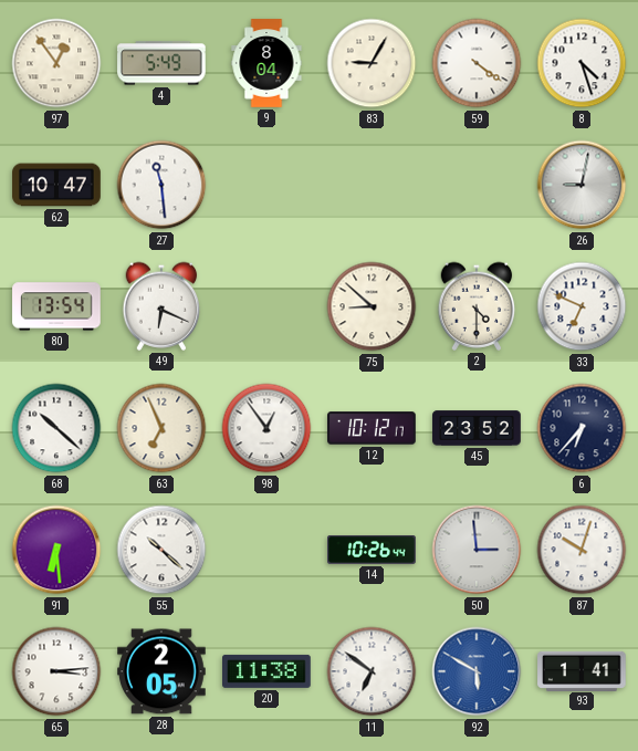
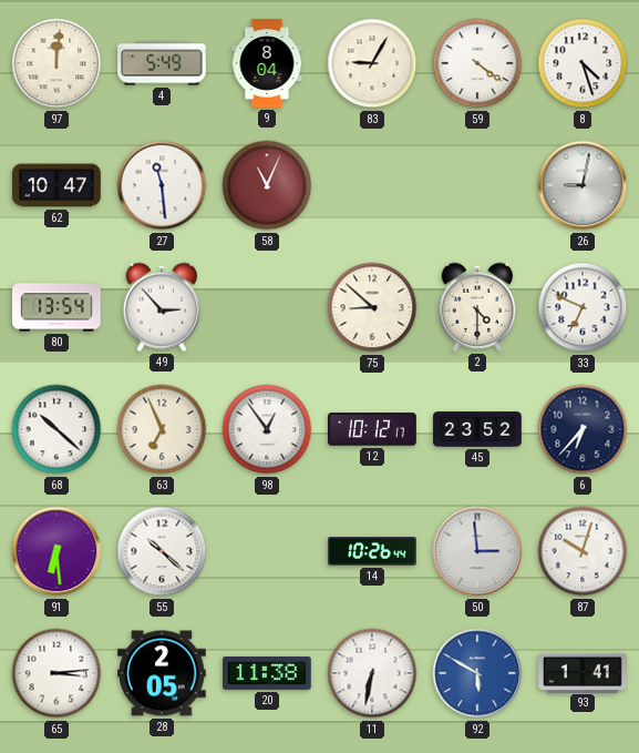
97: 12:54 -> 12:01
58: none -> 11:04
49: 6:19 -> 2:53
11: 6:51 -> 6:32
